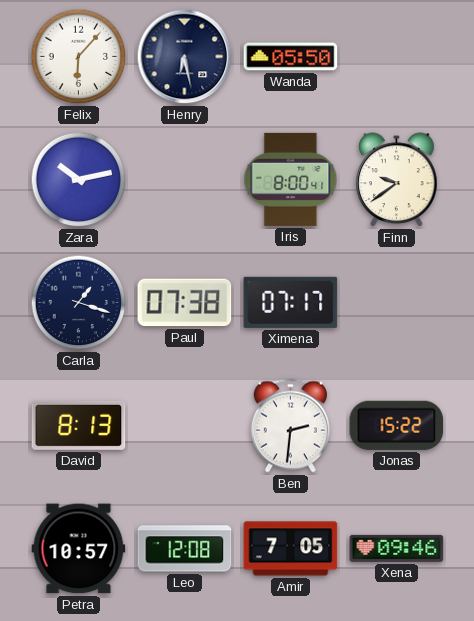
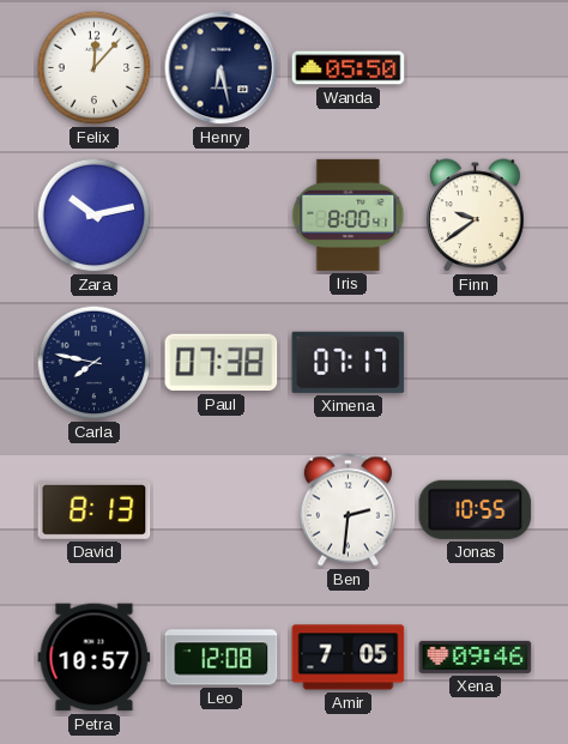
Felix: 6:07 -> 12:07
Carla: 1:18 -> 7:47
Jonas: 15:22 -> 10:55
